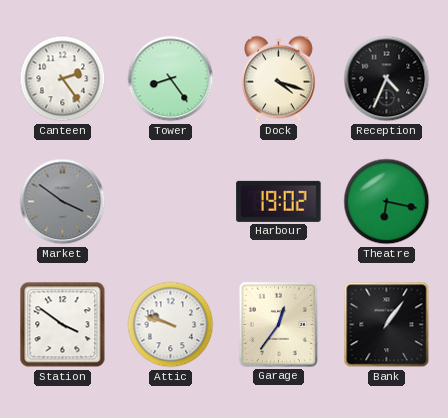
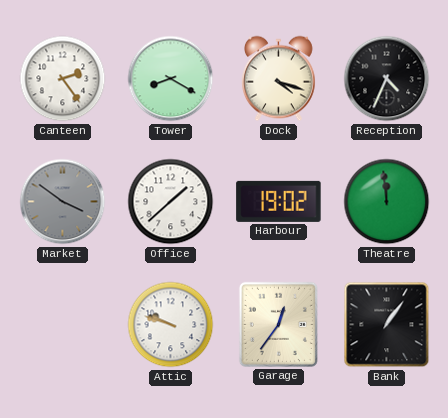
Tower: 8:24 -> 8:20
Office: none -> 1:38
Theatre: 6:17 -> 11:59
Station: 3:51 -> none
